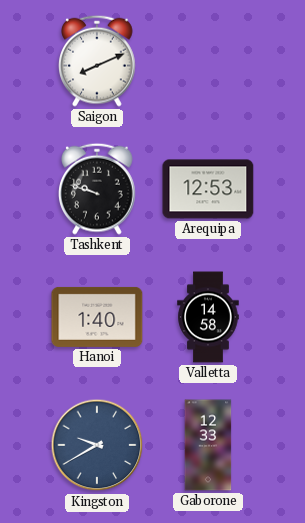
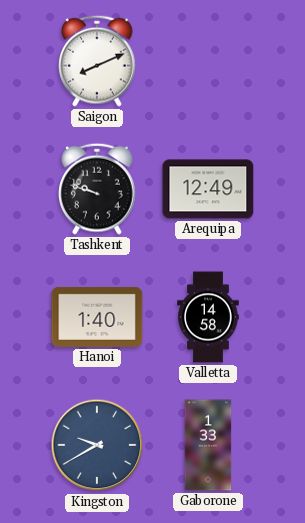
Arequipa: 12:53 -> 12:49
Gaborone: 12:33 -> 1:33
